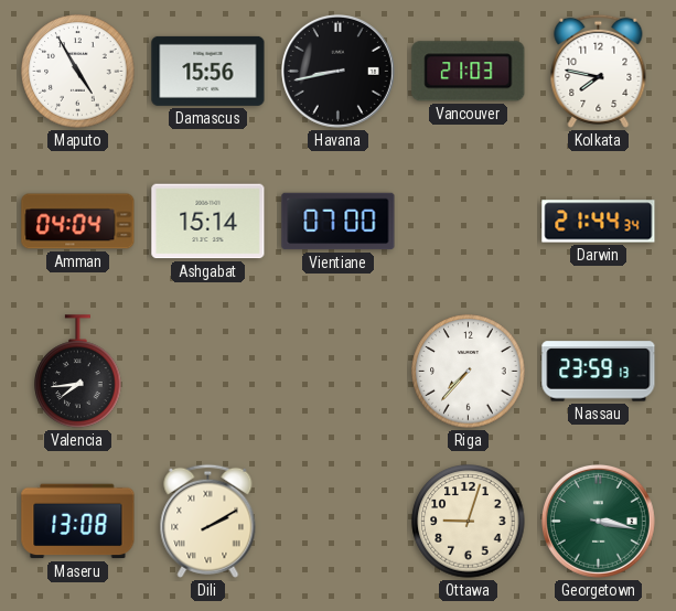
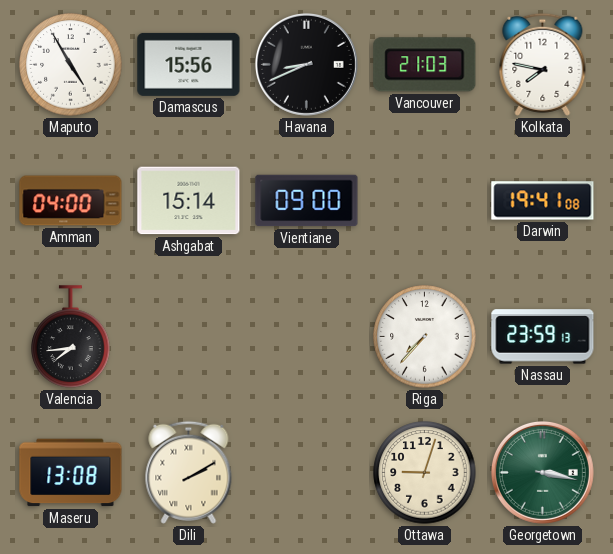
Havana: 8:43 -> 8:41
Amman: 04:04 -> 04:00
Vientiane: 07:00 -> 09:00
Darwin: 21:44 -> 19:41
